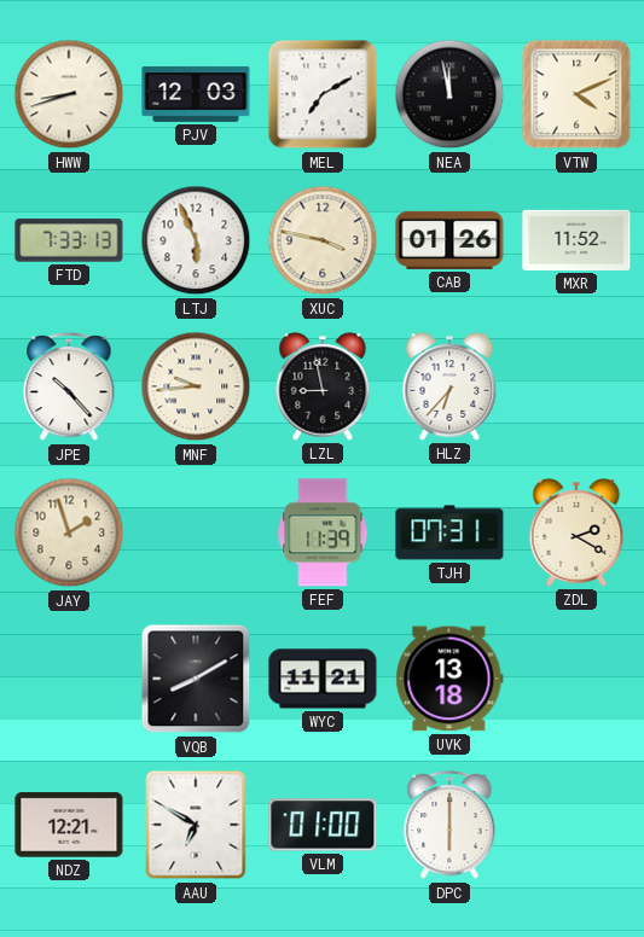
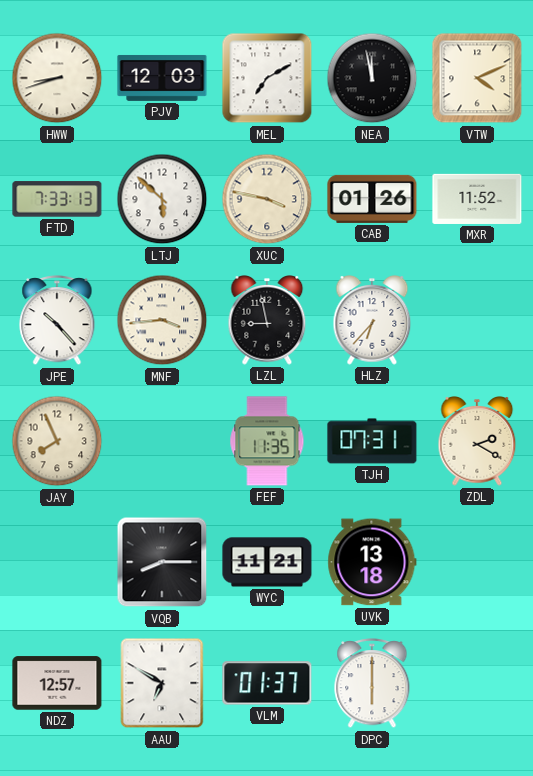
LTJ: 5:56 -> 5:52
MNF: 9:44 -> 3:44
JAY: 1:57 -> 7:56
FEF: 11:39 -> 11:35
VQB: 8:10 -> 8:15
NDZ: 12:21 -> 12:57
VLM: 01:00 -> 01:37
